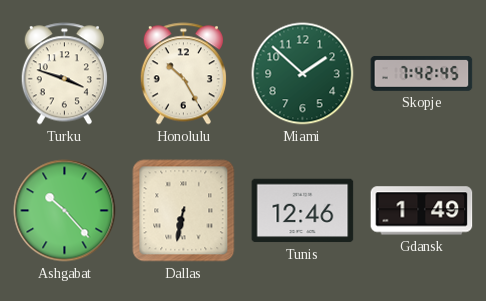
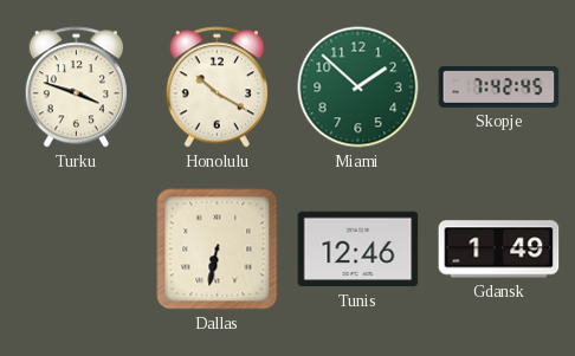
Honolulu: 10:25 -> 10:20
Ashgabat: 10:23 -> none
